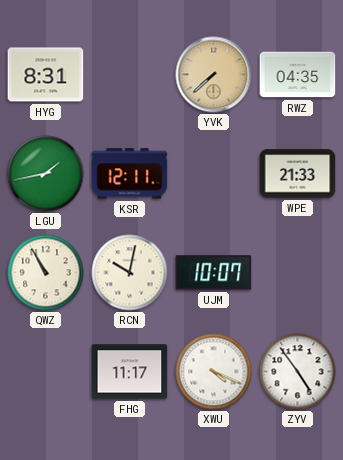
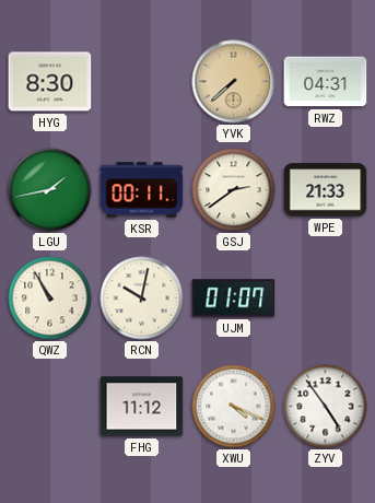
HYG: 8:31 -> 8:30
RWZ: 04:35 -> 04:31
KSR: 12:11 -> 00:11
GSJ: none -> 2:39
UJM: 10:07 -> 01:07
FHG: 11:17 -> 11:12
